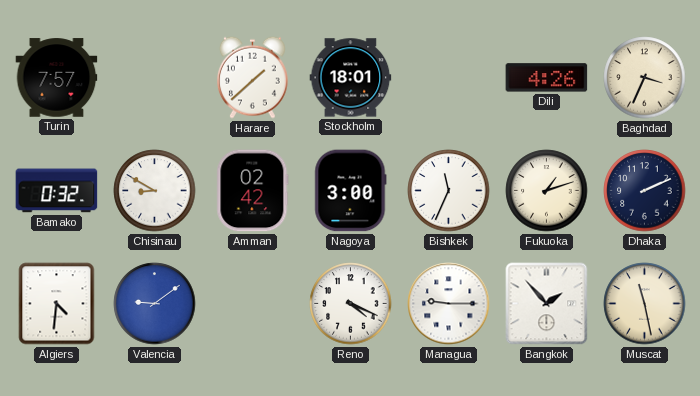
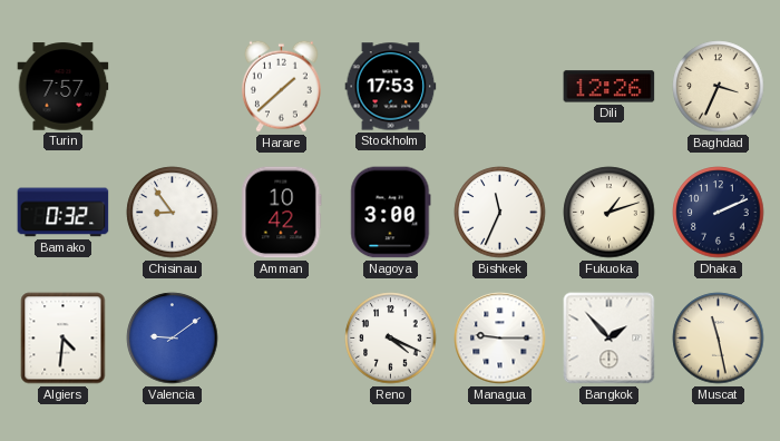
Stockholm: 18:01 -> 17:53
Dili: 4:26 -> 12:26
Chisinau: 8:50 -> 8:54
Amman: 02:42 -> 10:42
